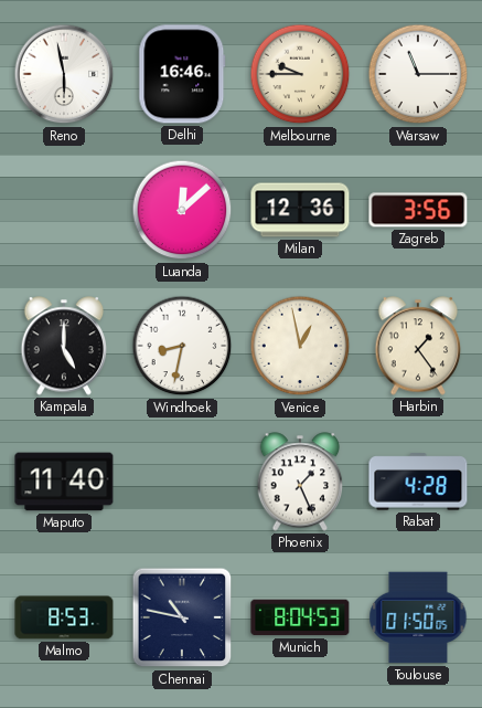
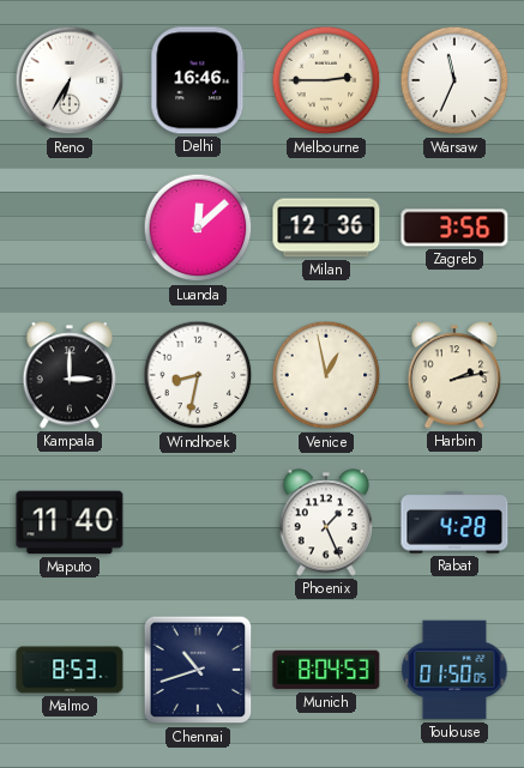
Reno: 5:58 -> 6:35
Melbourne: 9:45 -> 2:45
Warsaw: 11:15 -> 11:34
Kampala: 5:00 -> 3:00
Harbin: 1:24 -> 2:13
Chennai: 10:47 -> 10:42
